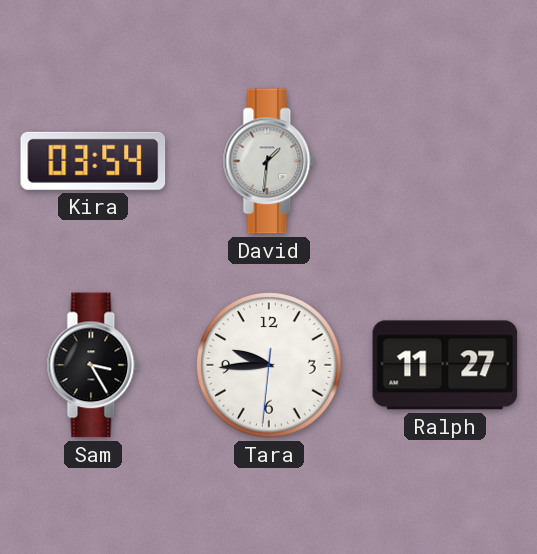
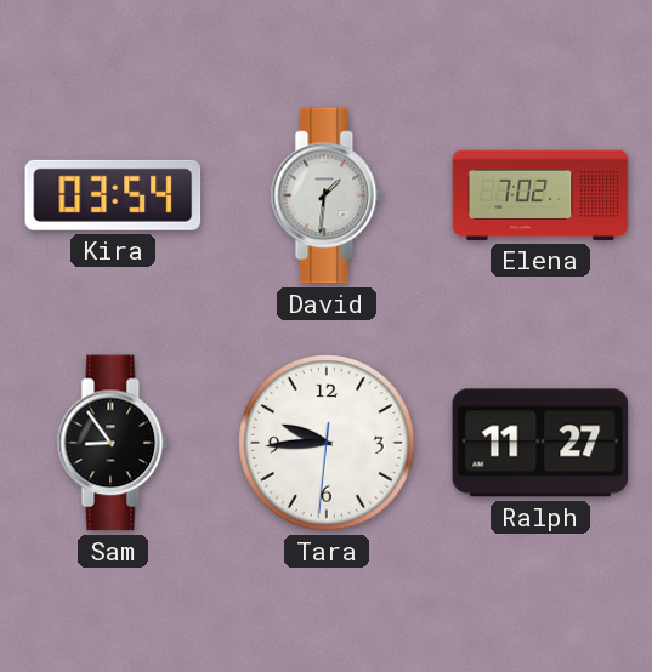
Elena: none -> 7:02
Sam: 3:25 -> 8:54
